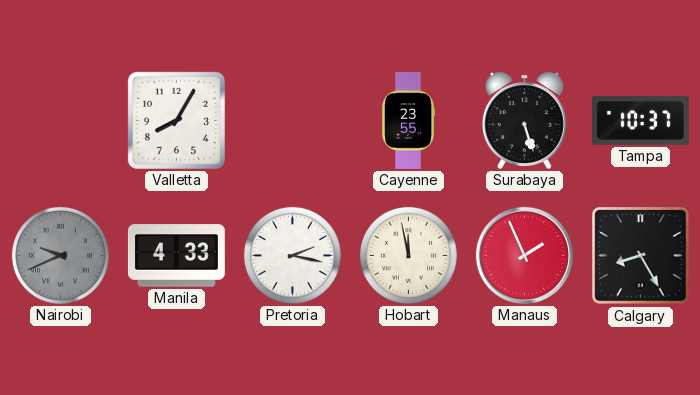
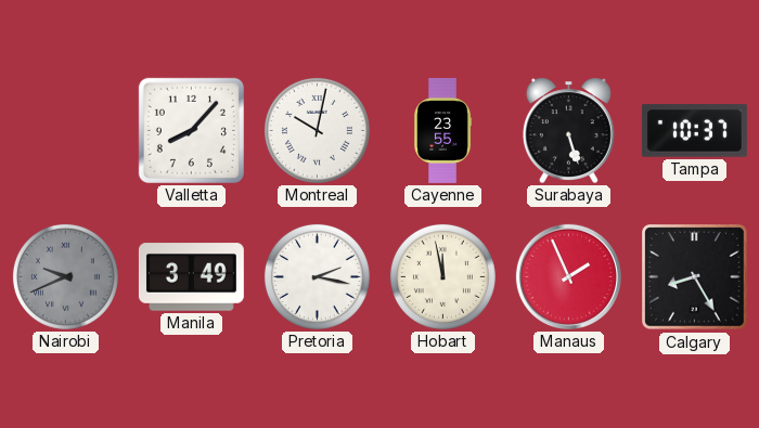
Valletta: 8:05 -> 8:07
Montreal: none -> 10:02
Manila: 4:33 -> 3:49
